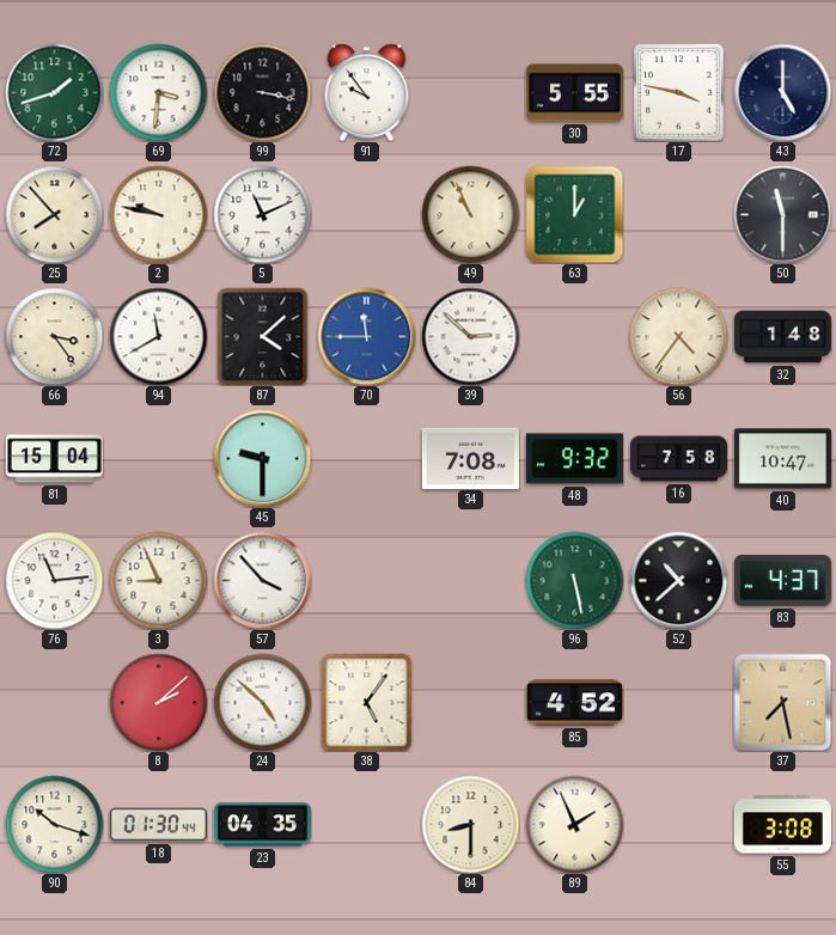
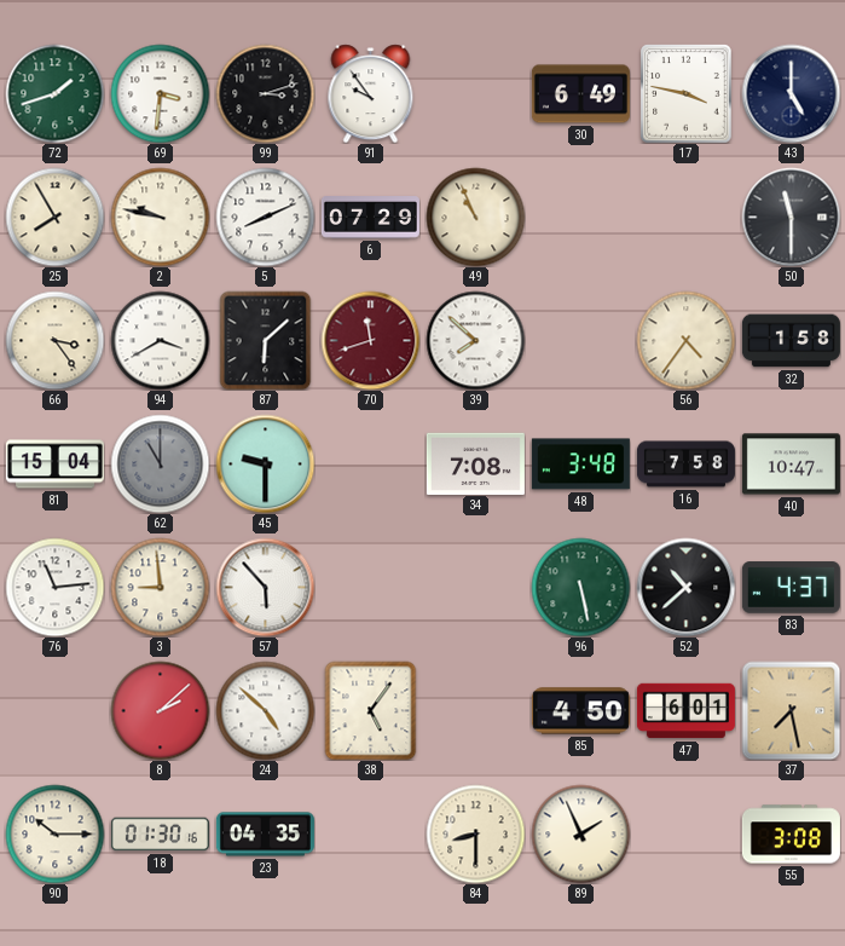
99: 3:17 -> 3:12
30: 5:55 -> 6:49
25: 7:53 -> 7:55
5: 11:11 -> 8:11
6: none -> 07:29
63: 1:00 -> none
94: 11:40 -> 3:40
87: 4:08 -> 6:08
70: 11:45 -> 11:42
70 dial: blue -> burgundy
39: 2:52 -> 7:52
32: 1:48 -> 1:58
62: none -> 11:00
48: 9:32 -> 3:48
3: 8:56 -> 8:59
57: 3:53 -> 5:53
85: 4:52 -> 4:50
47: none -> 6:01
90: 10:18 -> 10:15
18: 01:30:44 -> 01:30:16
